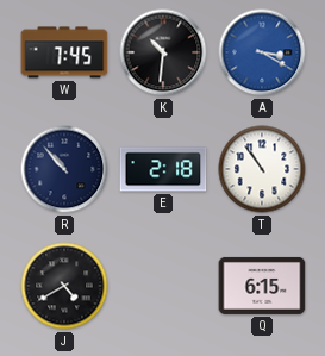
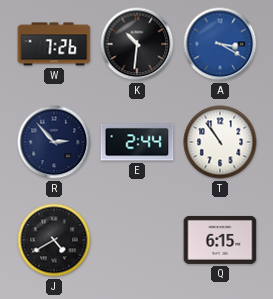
W: 7:45 -> 7:26
R: 10:53 -> 2:53
E: 2:18 -> 2:44
